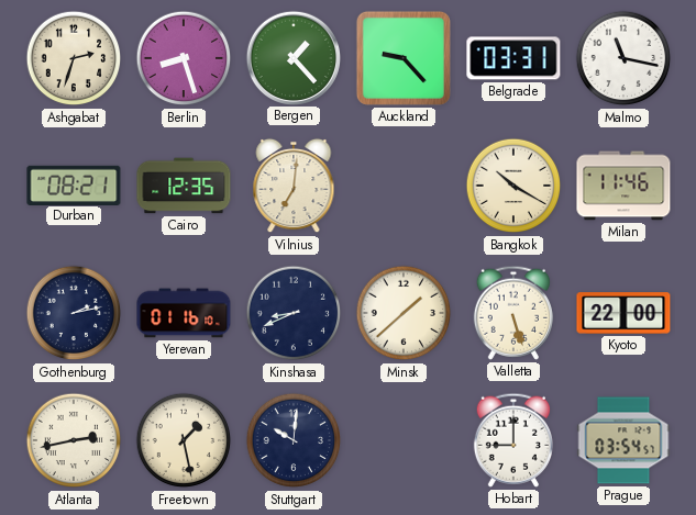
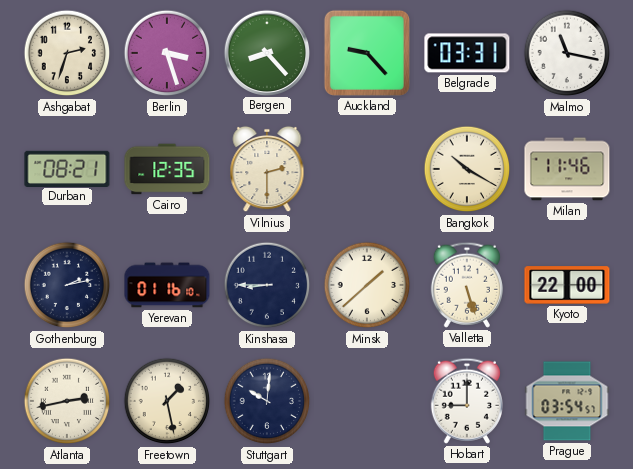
Berlin: 8:27 -> 3:27
Bergen: 1:23 -> 8:23
Vilnius: 7:01 -> 2:30
Kinshasa: 8:41 -> 8:45
